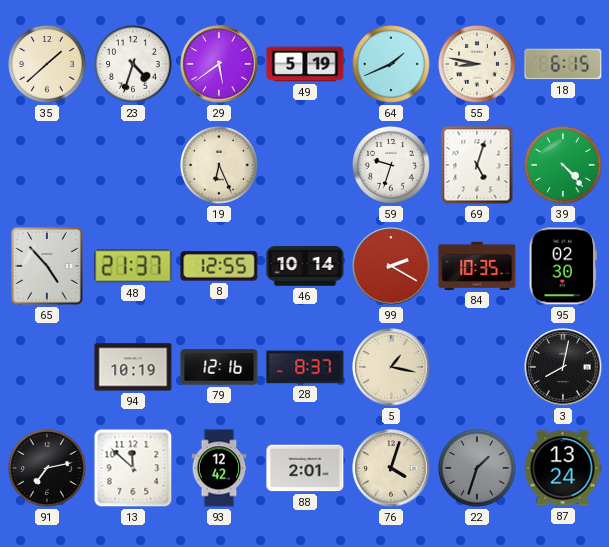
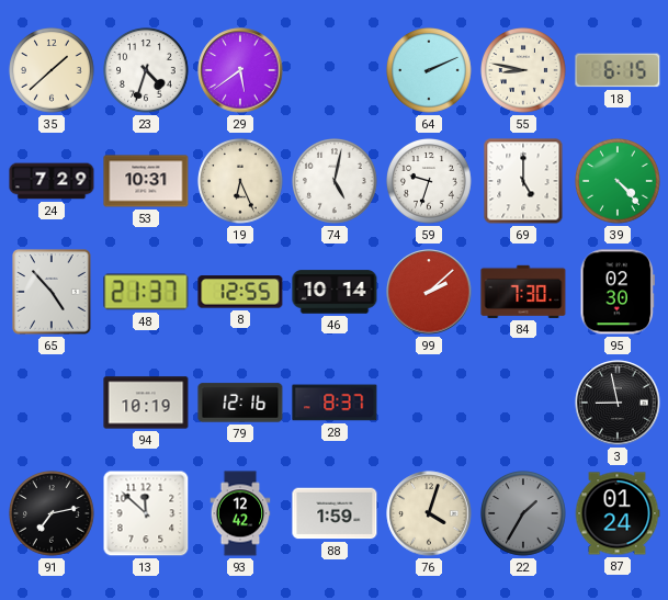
49: 5:19 -> none
64: 1:41 -> 2:11
24: none -> 7:29
53: none -> 10:31
74: none -> 5:02
69: 5:03 -> 5:00
99: 2:20 -> 2:08
84: 10:35 -> 7:30
5: 1:17 -> none
3: 8:02 -> 8:58
88: 2:01 -> 1:59
22: 1:33 -> 1:35
87: 13:24 -> 01:24
